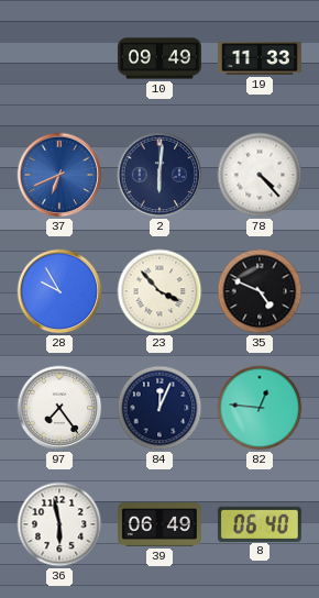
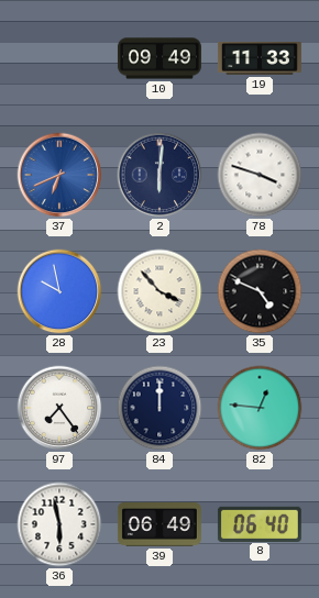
78: 4:23 -> 3:48
28: 9:55 -> 9:58
84: 12:04 -> 12:00
